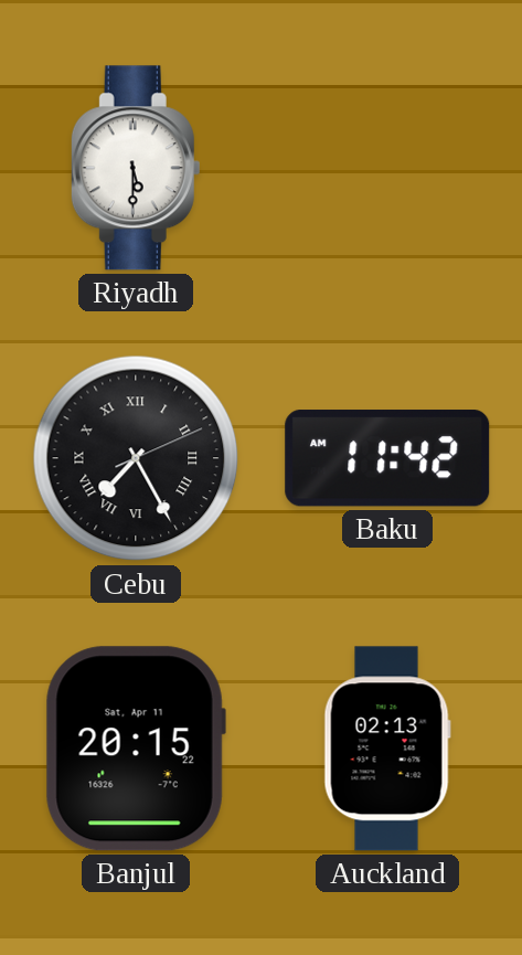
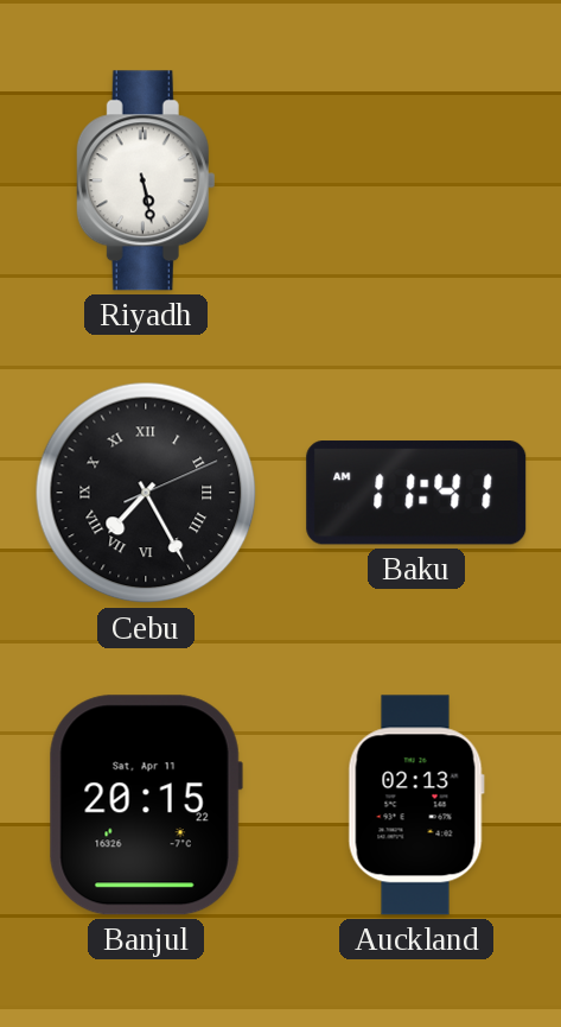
Riyadh: 5:30 -> 5:28
Baku: 11:42 -> 11:41
